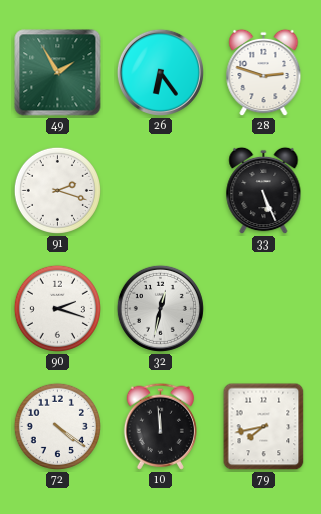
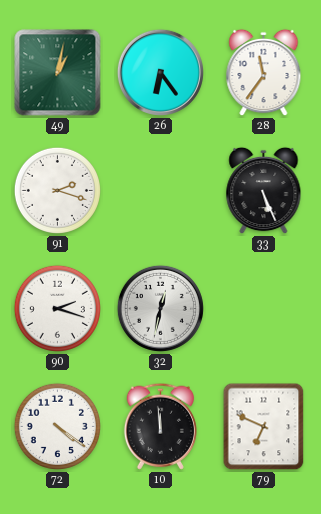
49: 1:55 -> 1:02
28: 2:48 -> 11:36
79: 7:43 -> 6:49
